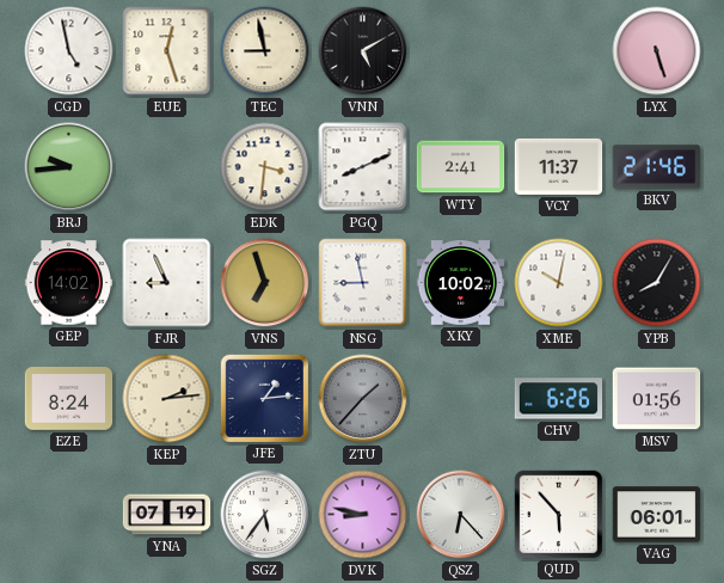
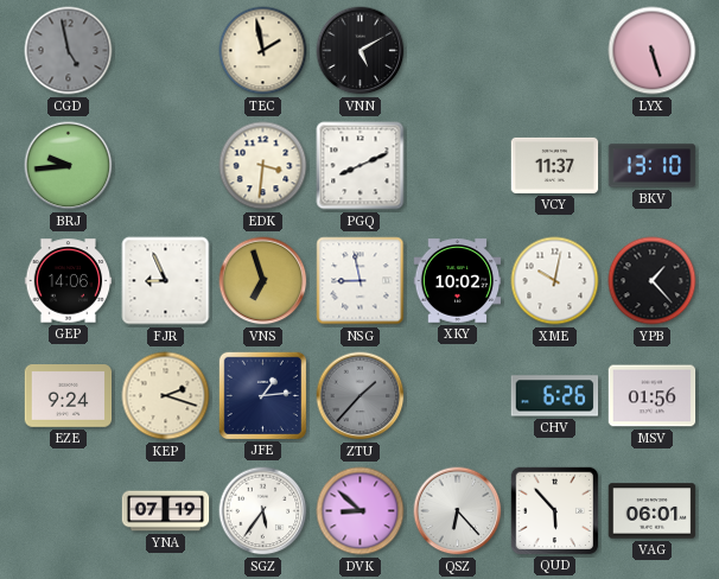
CGD dial: white -> grey
EUE: 12:27 -> none
TEC: 8:58 -> 1:58
WTY: 2:41 -> none
BKV: 21:46 -> 13:10
GEP: 14:02 -> 14:06
YPB: 8:05 -> 1:23
EZE: 8:24 -> 9:24
KEP: 2:14 -> 2:18
DVK: 8:47 -> 8:52
